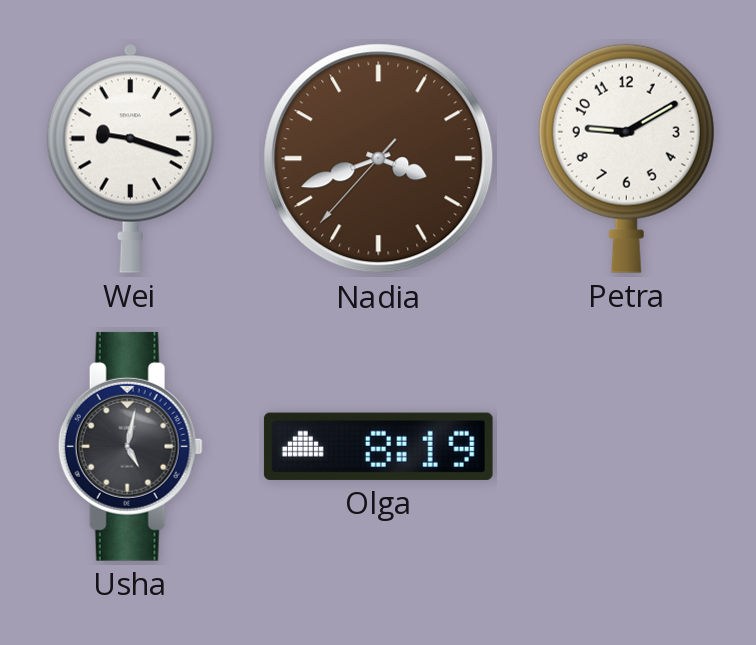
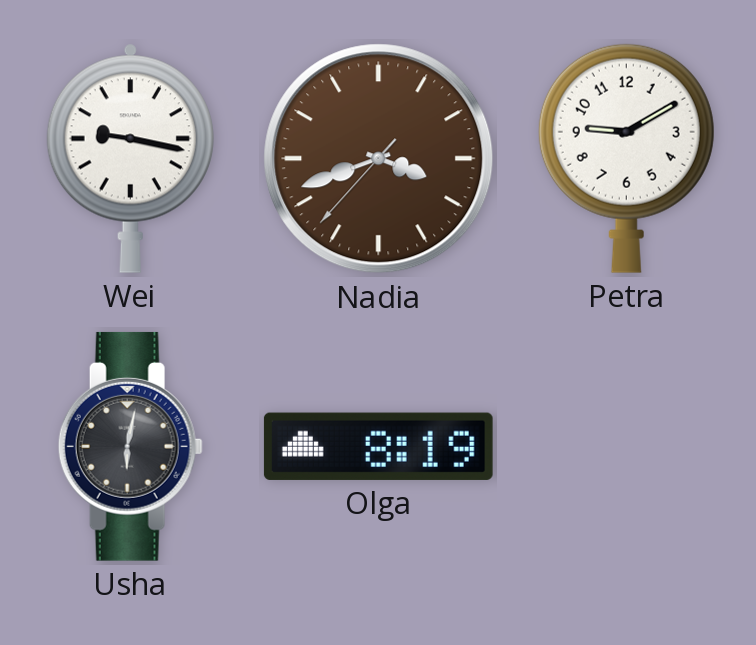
Wei: 9:18 -> 9:17
Usha: 5:02 -> 6:02
